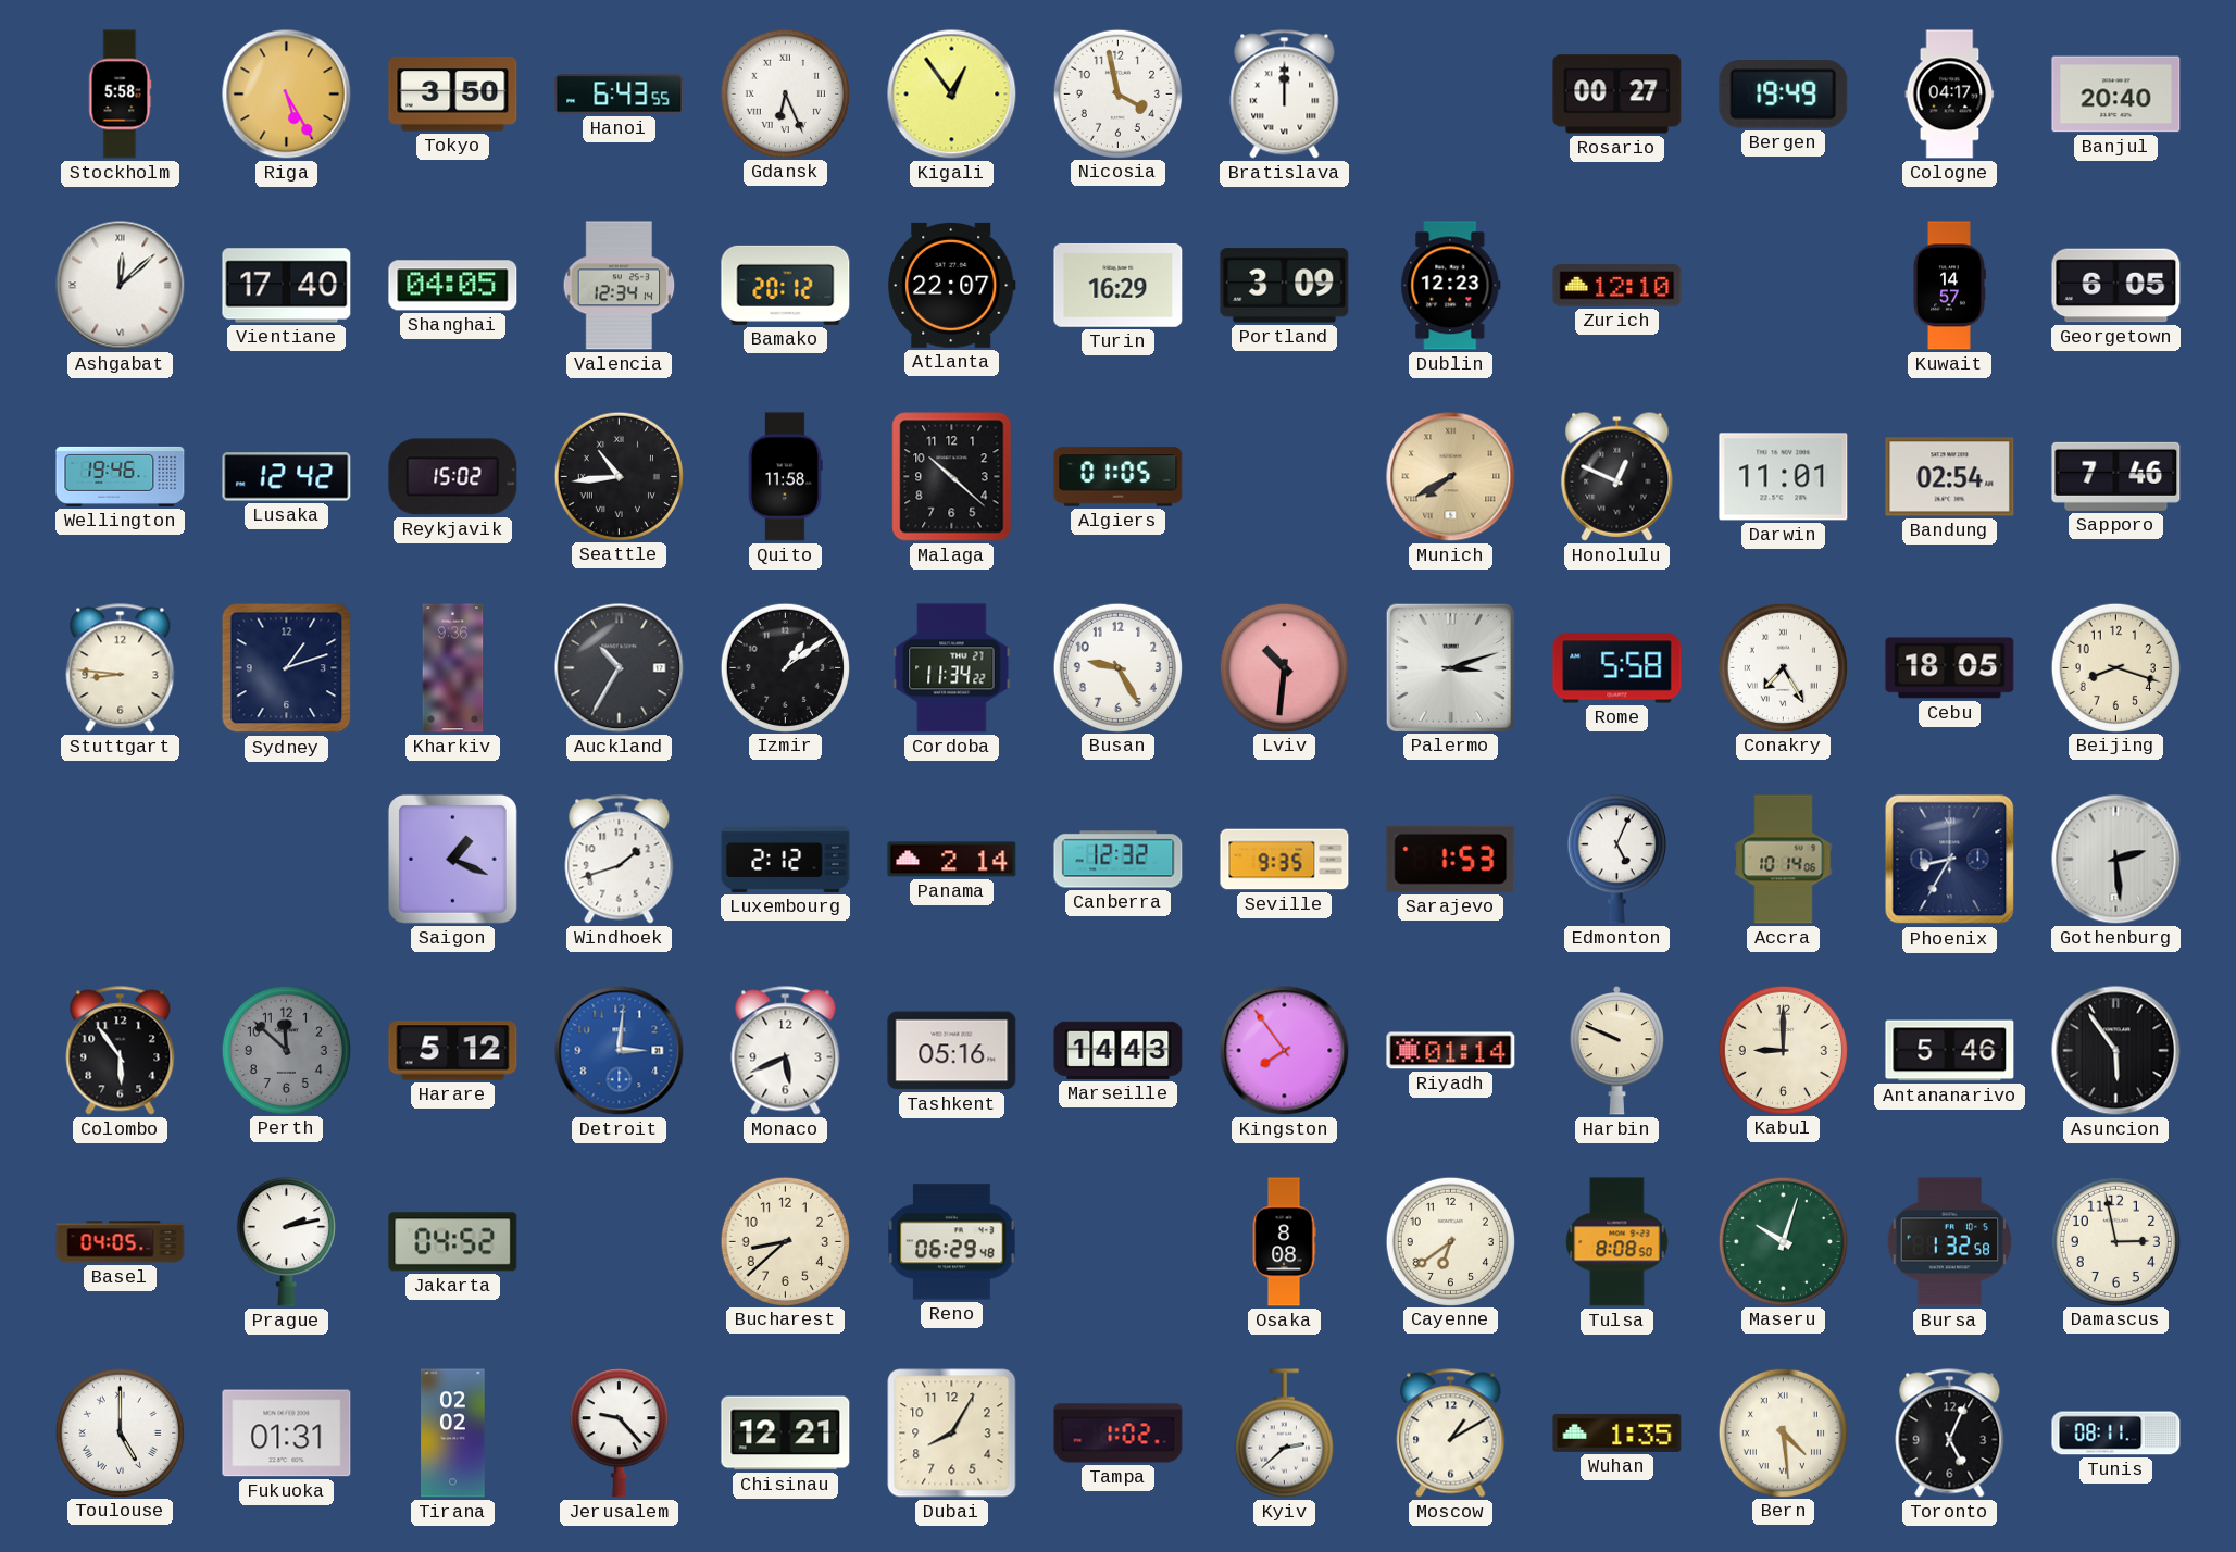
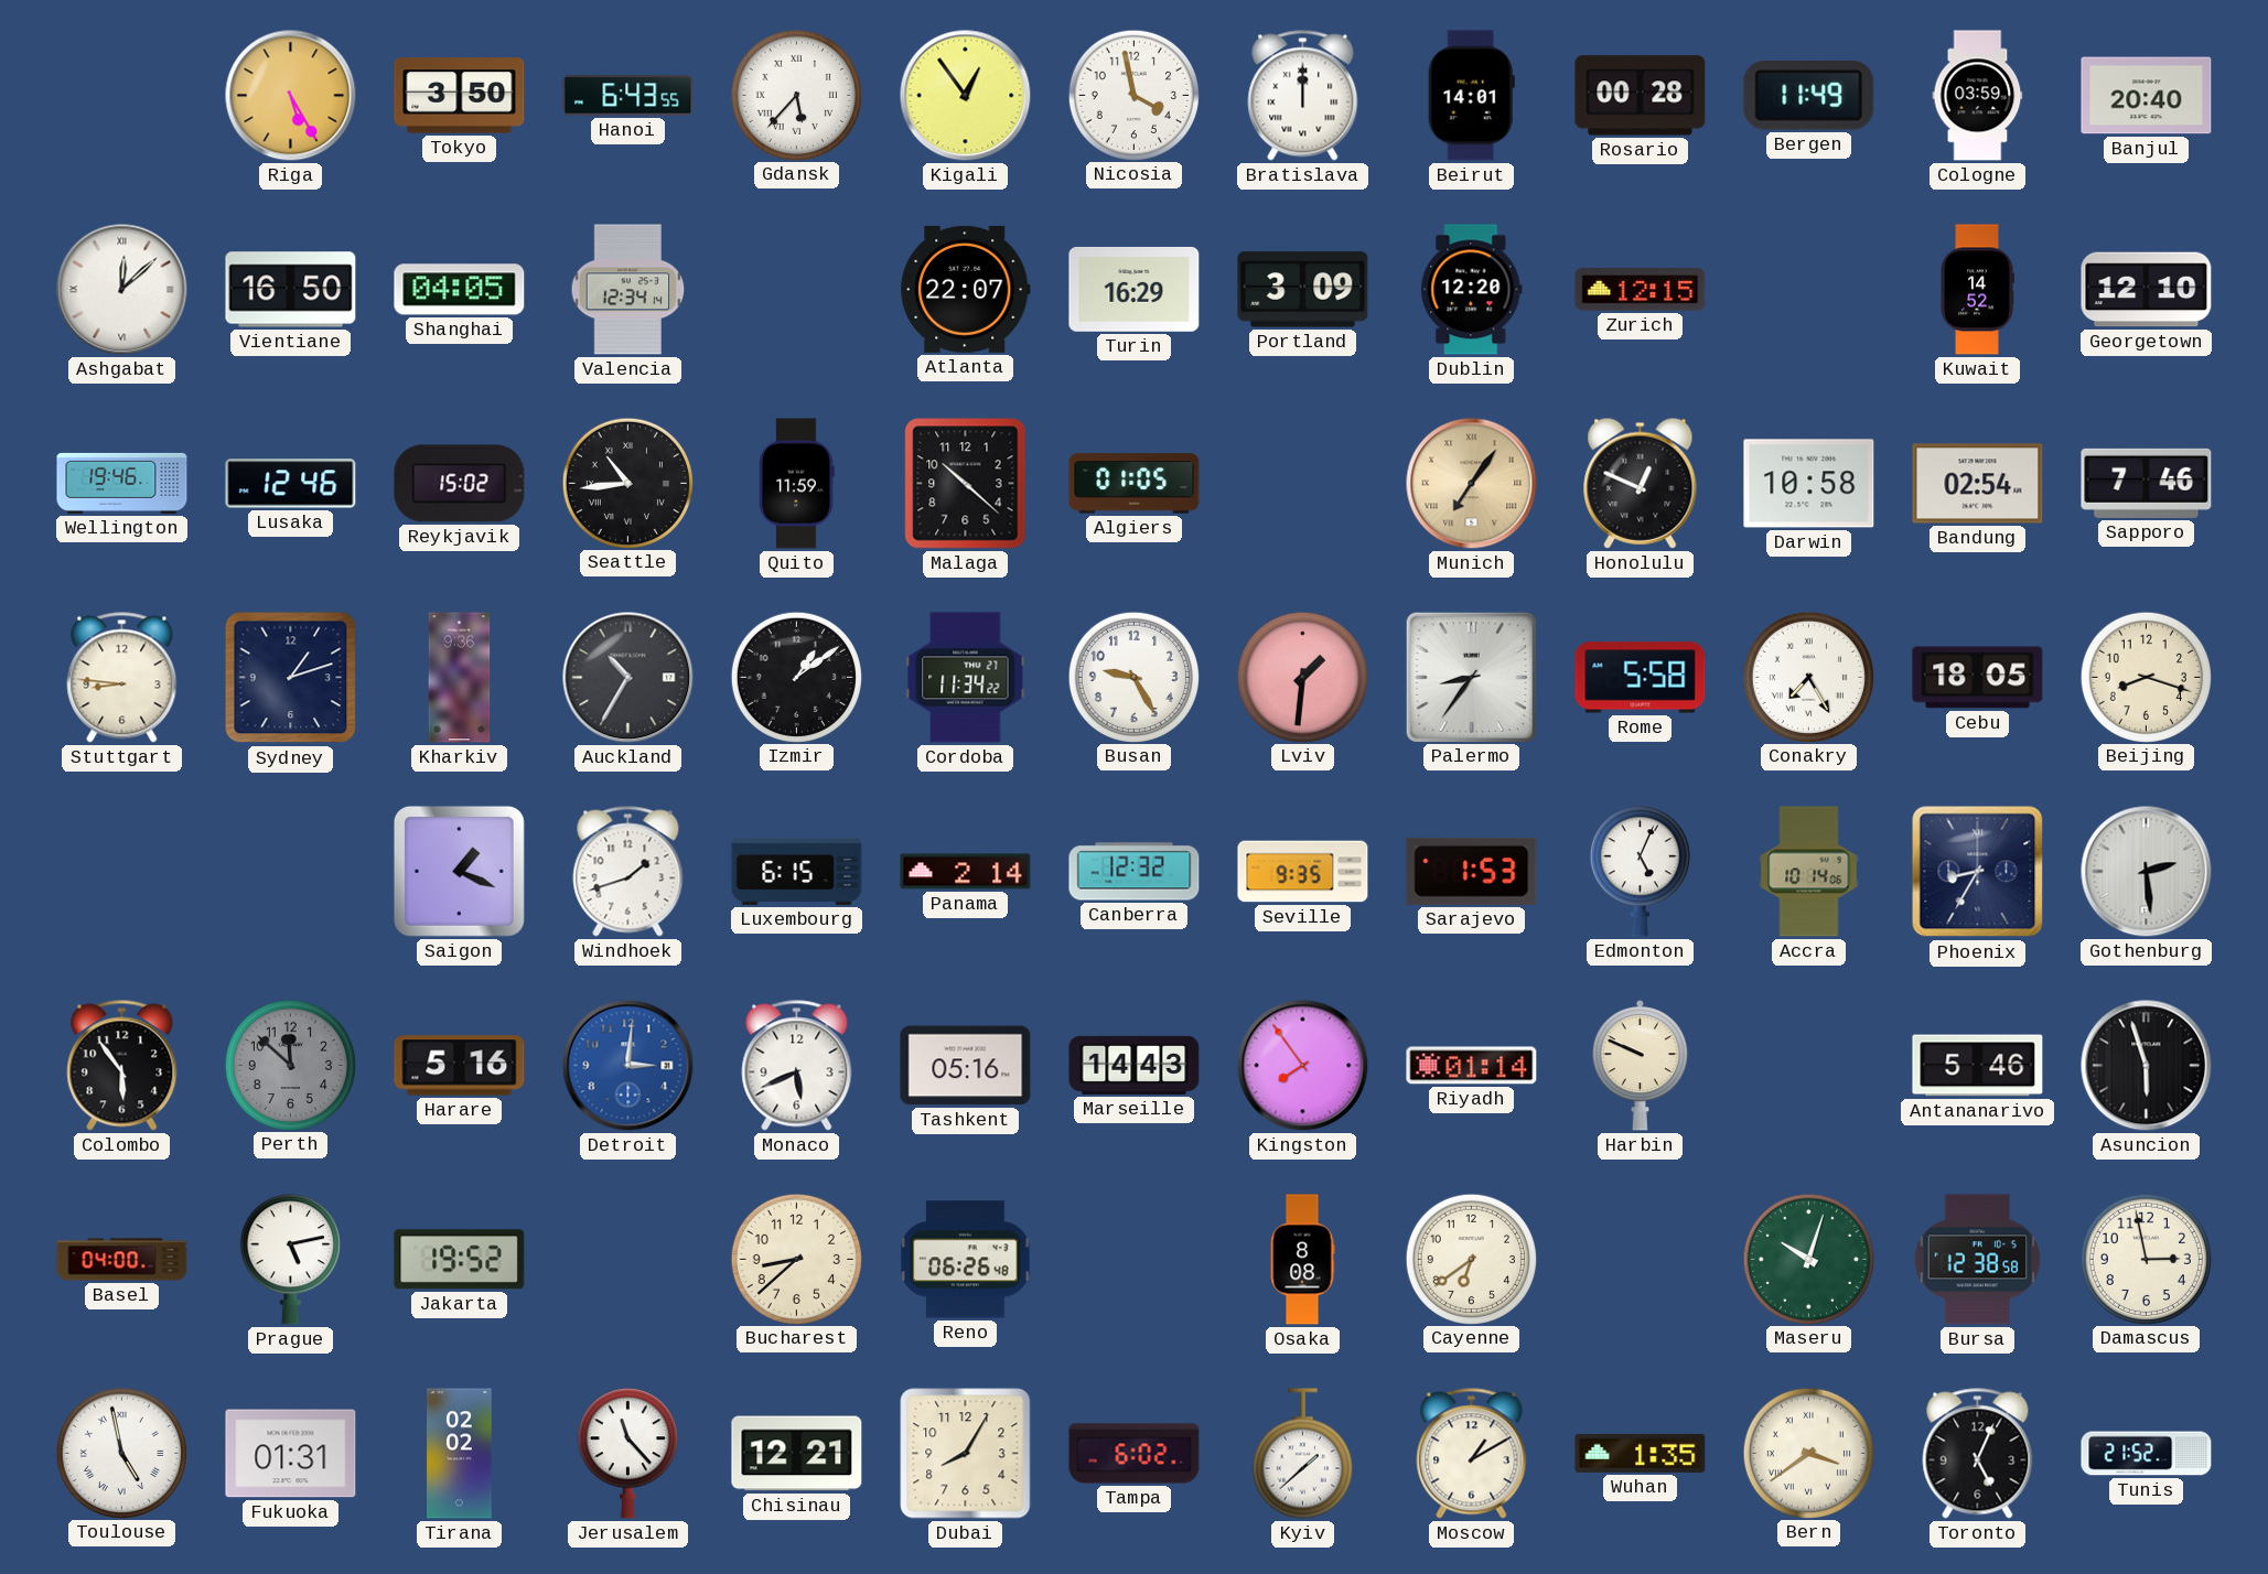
Stockholm: 5:58 -> none
Gdansk: 6:26 -> 5:37
Beirut: none -> 14:01
Rosario: 00:27 -> 00:28
Bergen: 19:49 -> 11:49
Cologne: 04:17 -> 03:59
Vientiane: 17:40 -> 16:50
Bamako: 20:12 -> none
Dublin: 12:23 -> 12:20
Zurich: 12:10 -> 12:15
Kuwait: 14:57 -> 14:52
Georgetown: 6:05 -> 12:10
Lusaka: 12:42 -> 12:46
Quito: 11:58 -> 11:59
Munich: 7:40 -> 7:06
Darwin: 11:01 -> 10:58
Lviv: 10:31 -> 1:31
Palermo: 3:12 -> 8:36
Luxembourg: 2:12 -> 6:15
Harare: 5:12 -> 5:16
Kabul: 9:00 -> none
Asuncion: 5:54 -> 5:57
Basel: 04:05 -> 04:00
Prague: 2:13 -> 5:13
Jakarta: 04:52 -> 19:52
Reno: 06:29 -> 06:26
Tulsa: 8:08 -> none
Bursa: 1:32 -> 12:38
Toulouse: 5:00 -> 4:58
Jerusalem: 9:23 -> 11:23
Tampa: 1:02 -> 6:02
Kyiv: 2:38 -> 1:38
Bern: 4:29 -> 3:39
Tunis: 08:11 -> 21:52
